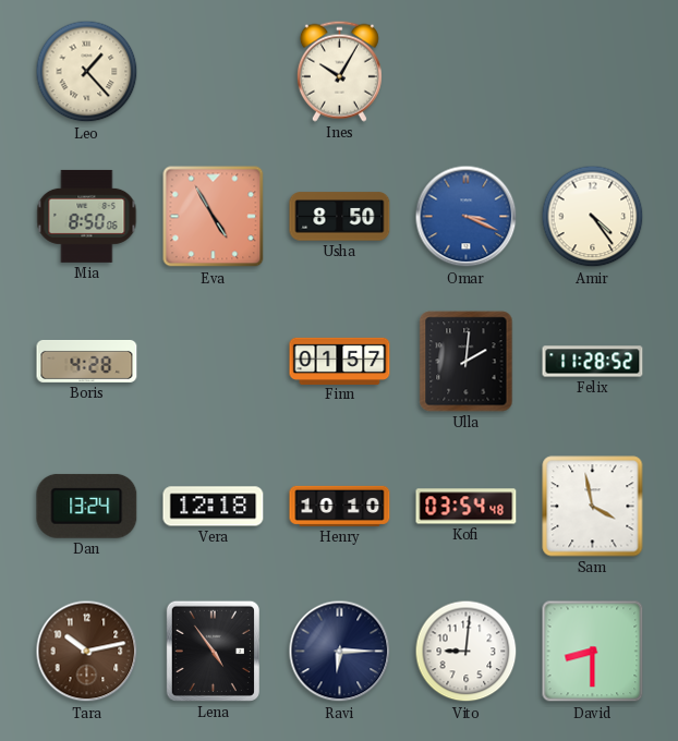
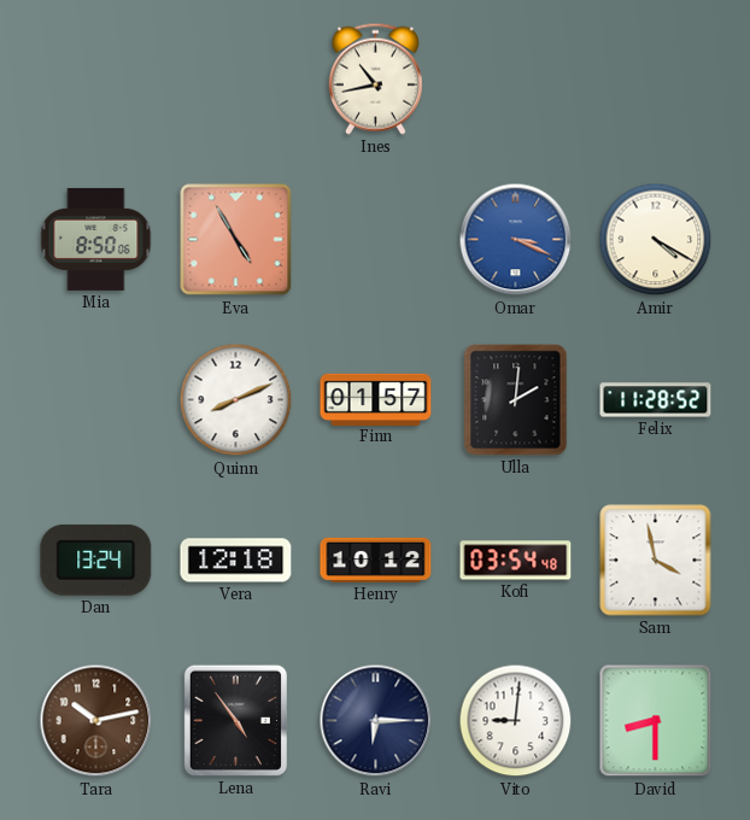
Leo: 1:23 -> none
Ines: 10:05 -> 10:43
Usha: 8:50 -> none
Amir: 4:24 -> 4:20
Boris: 4:28 -> none
Quinn: none -> 8:11
Henry: 10:10 -> 10:12
